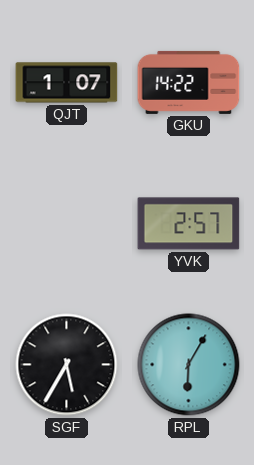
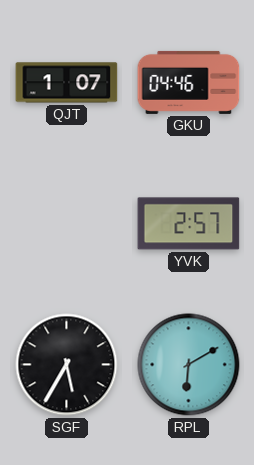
GKU: 14:22 -> 04:46
RPL: 6:05 -> 6:10
